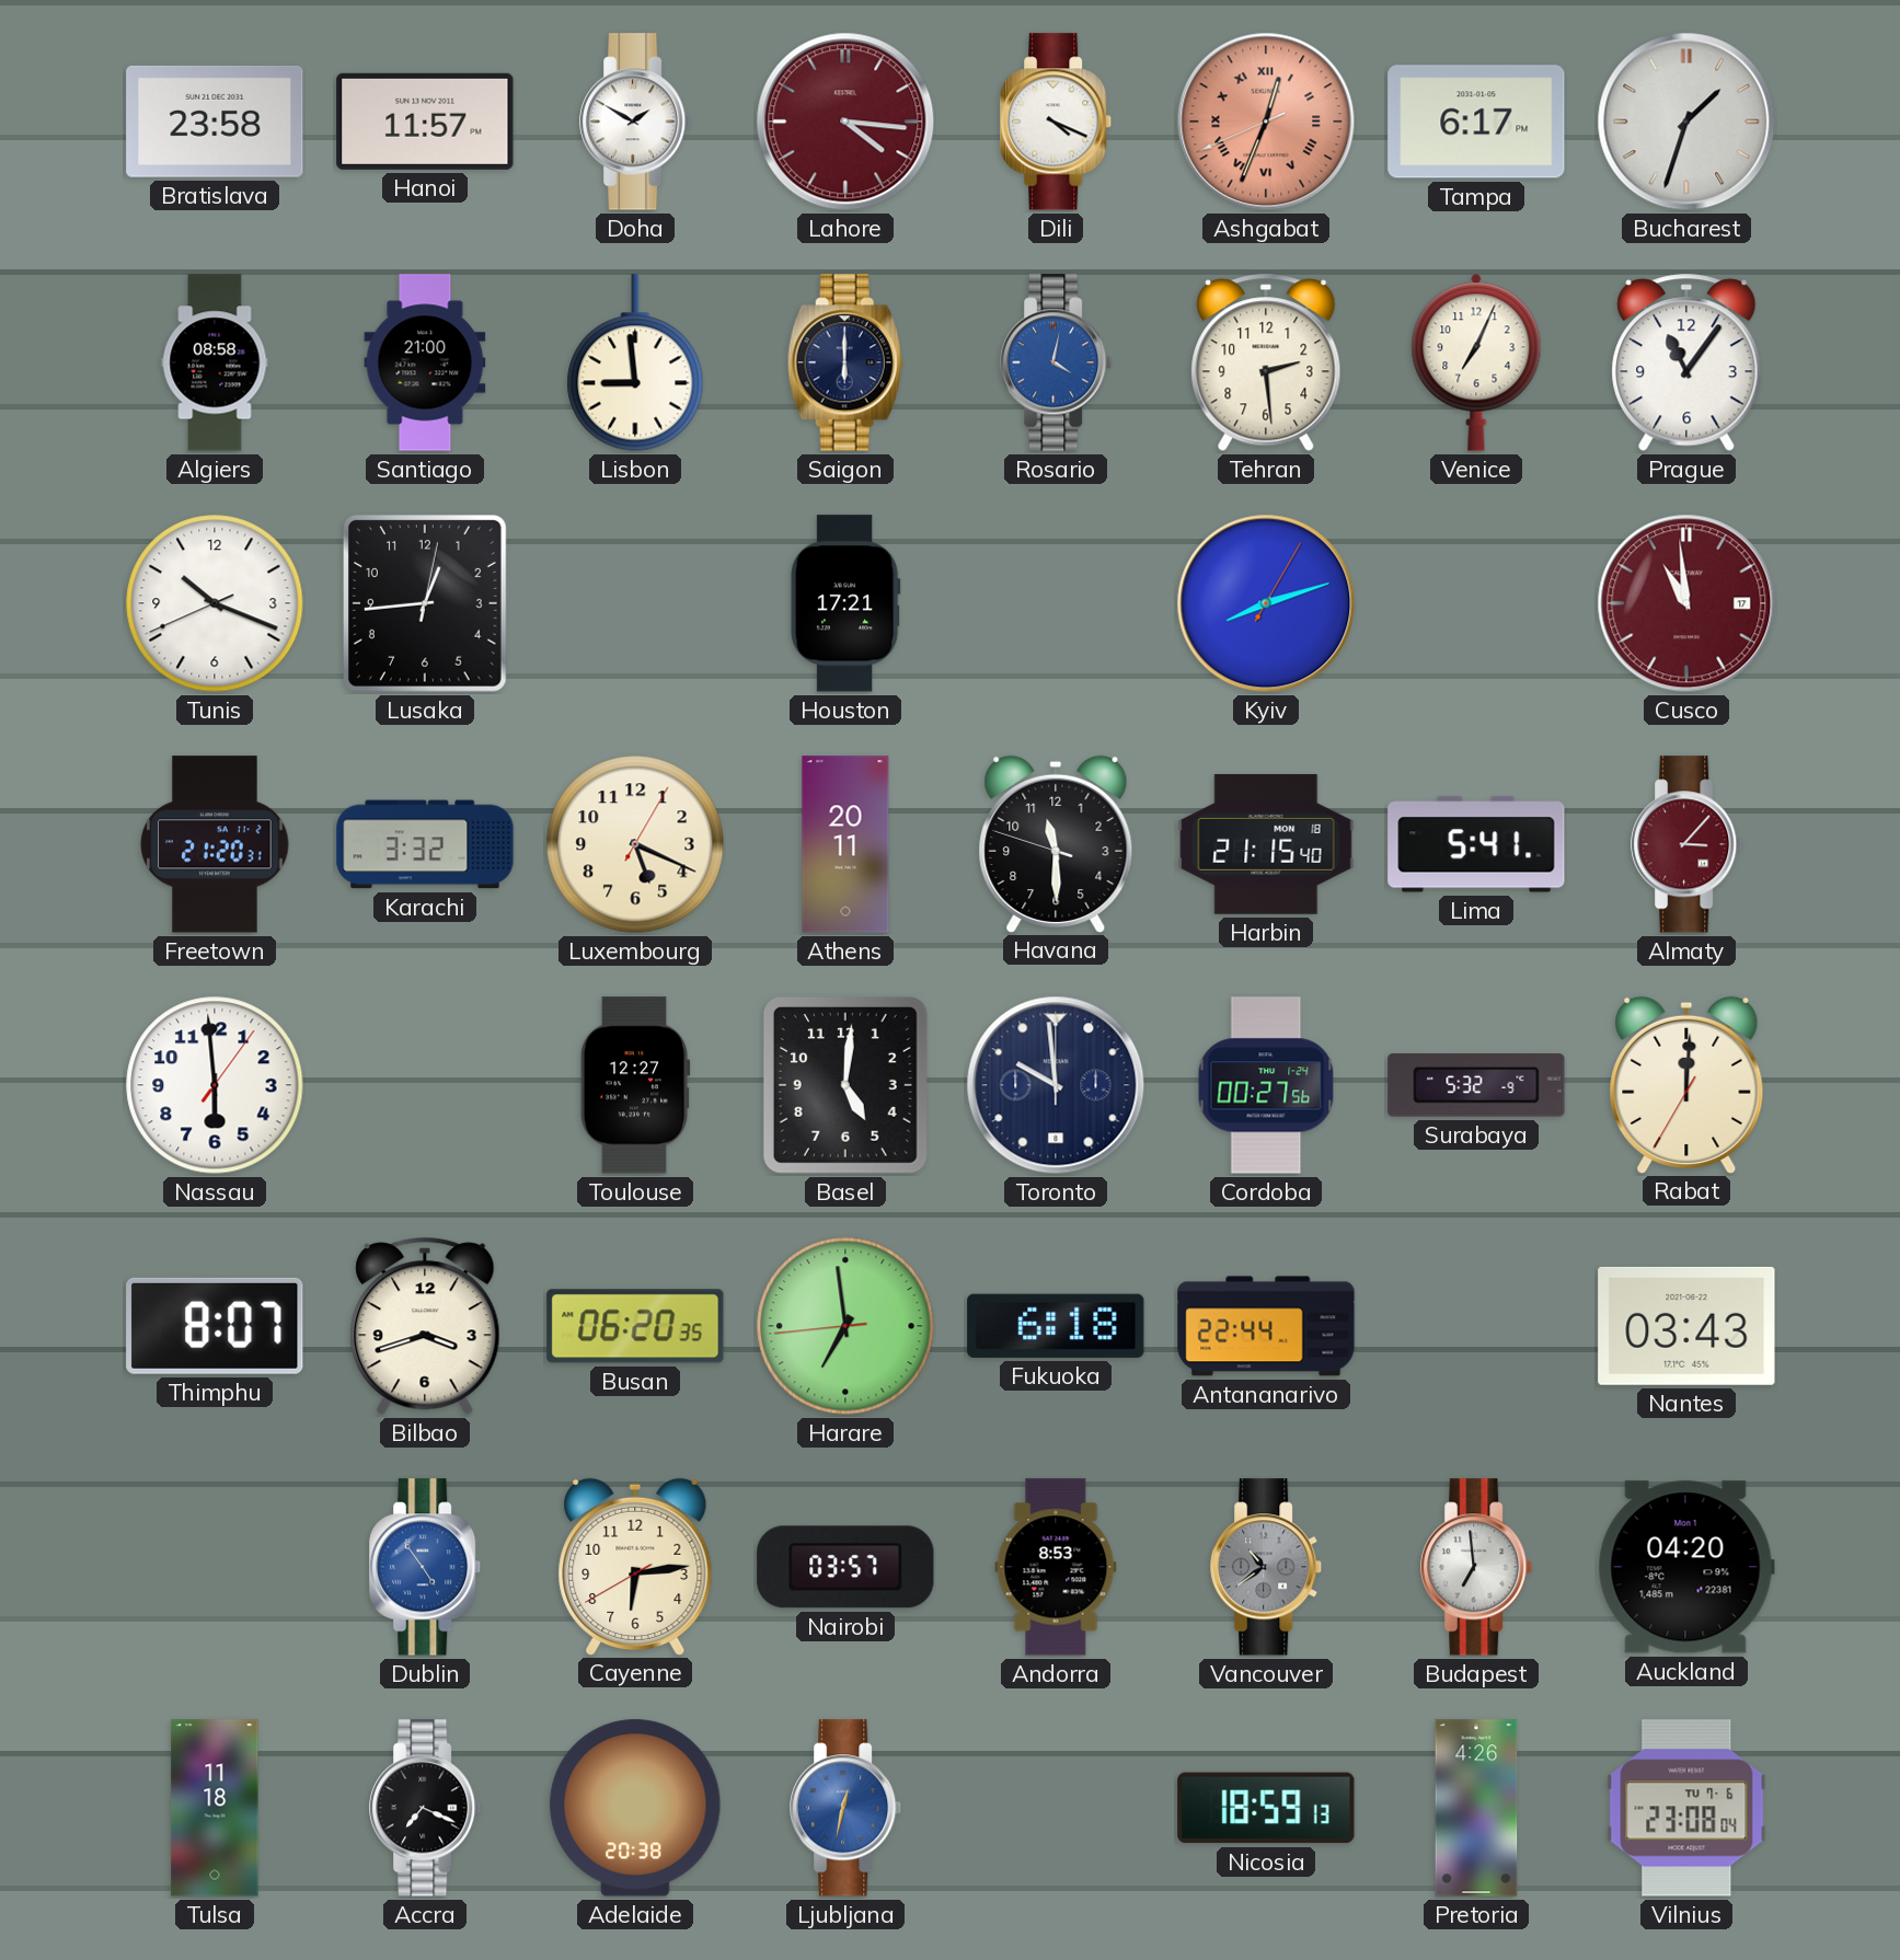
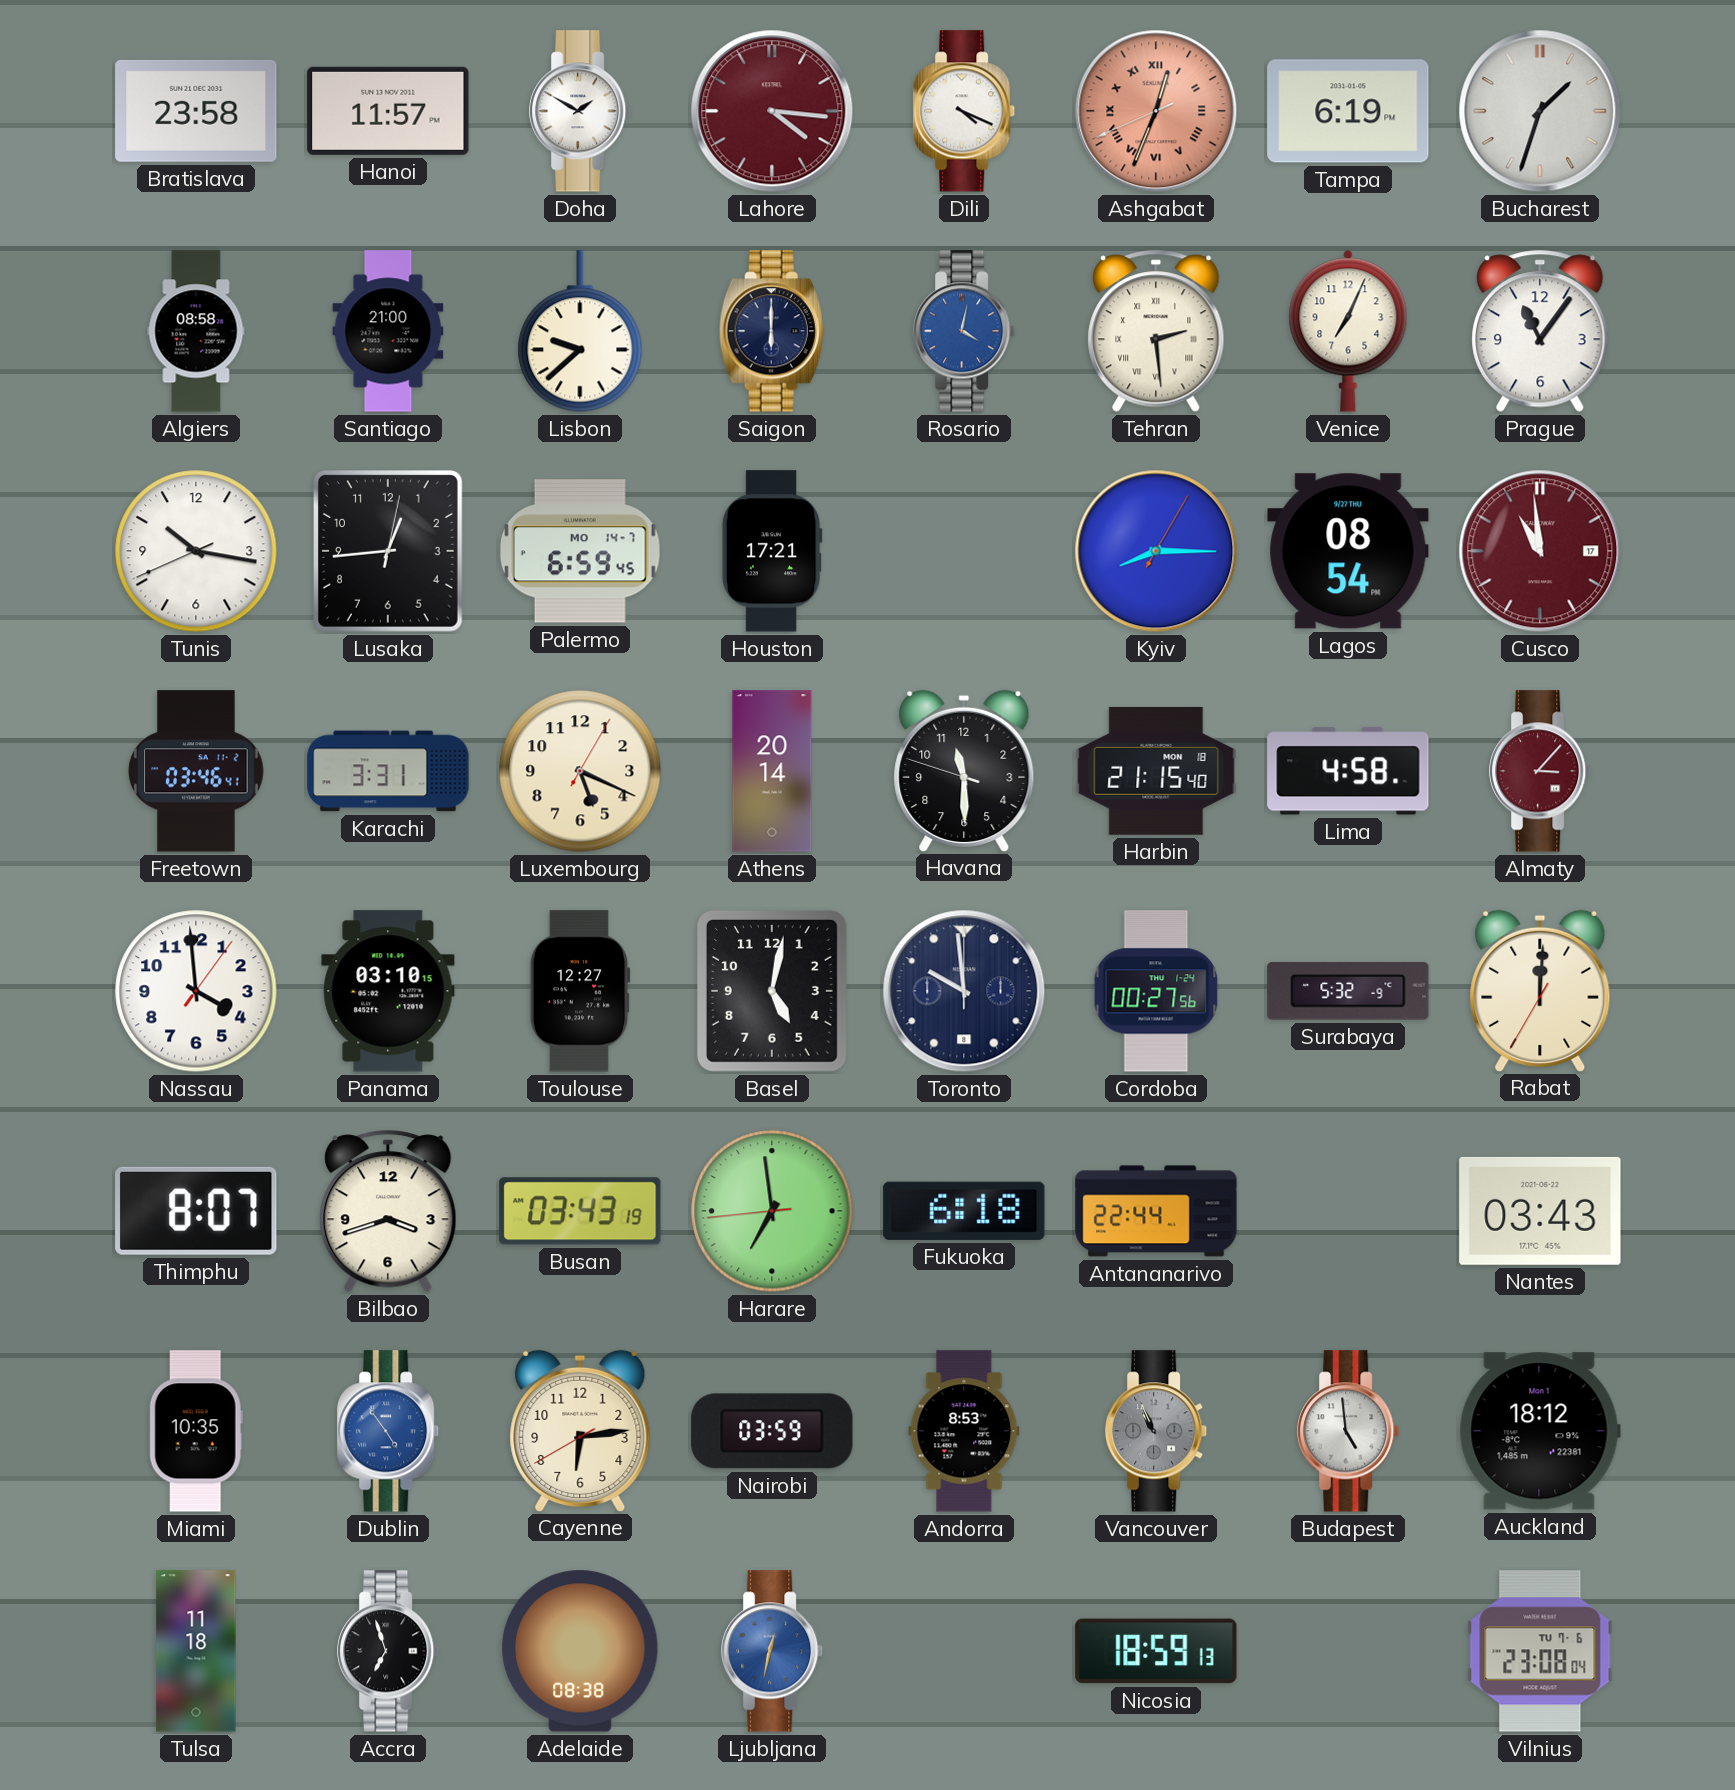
Tampa: 6:17 -> 6:19
Lisbon: 8:59 -> 9:38
Tehran numerals: Arabic -> Roman
Tunis: 10:18 -> 10:16
Palermo: none -> 6:59
Kyiv: 8:12 -> 8:15
Lagos: none -> 08:54
Freetown: 21:20 -> 03:46
Karachi: 3:32 -> 3:31
Athens: 20:11 -> 20:14
Lima: 5:41 -> 4:58
Nassau: 5:59 -> 3:59
Panama: none -> 03:10
Basel: 5:01 -> 5:02
Busan: 06:20 -> 03:43
Miami: none -> 10:35
Nairobi: 03:57 -> 03:59
Vancouver: 10:39 -> 10:56
Budapest: 6:59 -> 4:59
Auckland: 04:20 -> 18:12
Accra: 7:19 -> 6:57
Adelaide: 20:38 -> 08:38
Pretoria: 4:26 -> none
